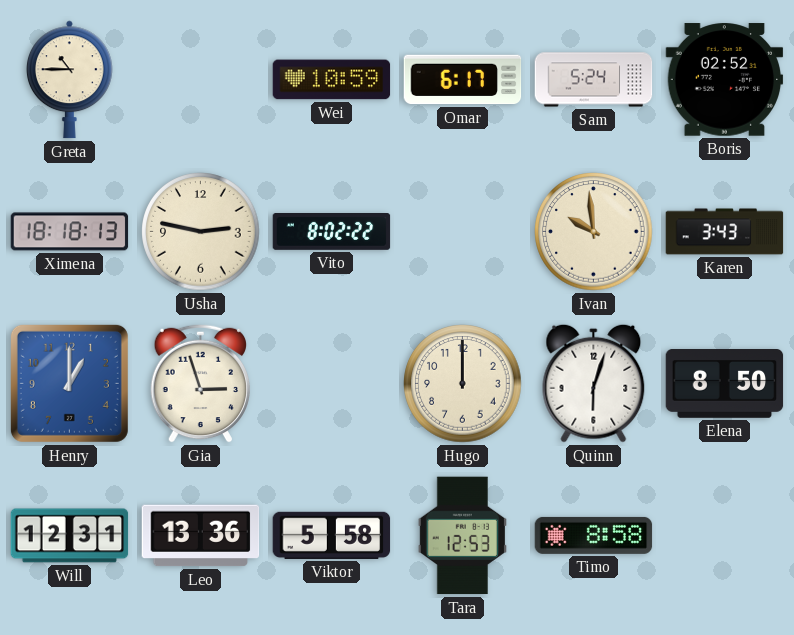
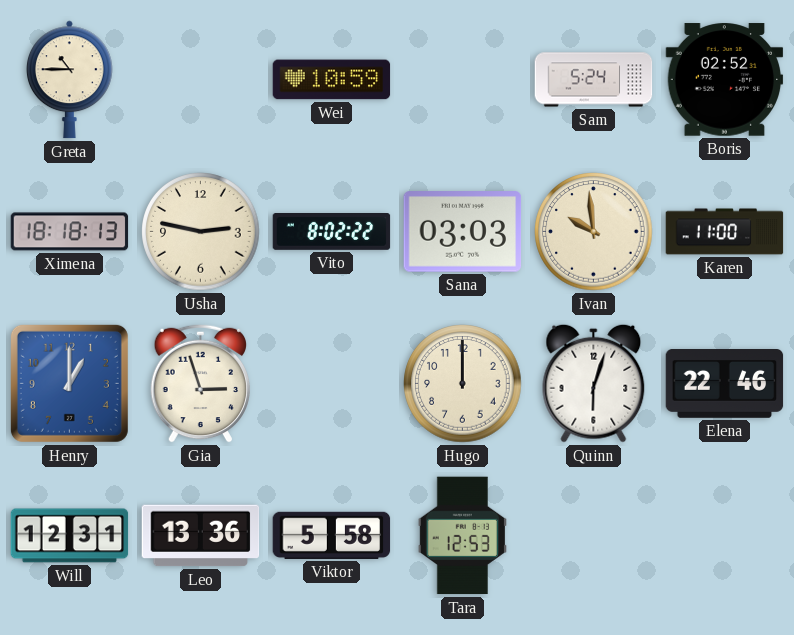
Omar: 6:17 -> none
Sana: none -> 03:03
Karen: 3:43 -> 11:00
Elena: 8:50 -> 22:46
Timo: 8:58 -> none
